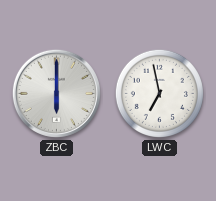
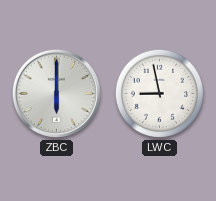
LWC: 6:58 -> 8:58
